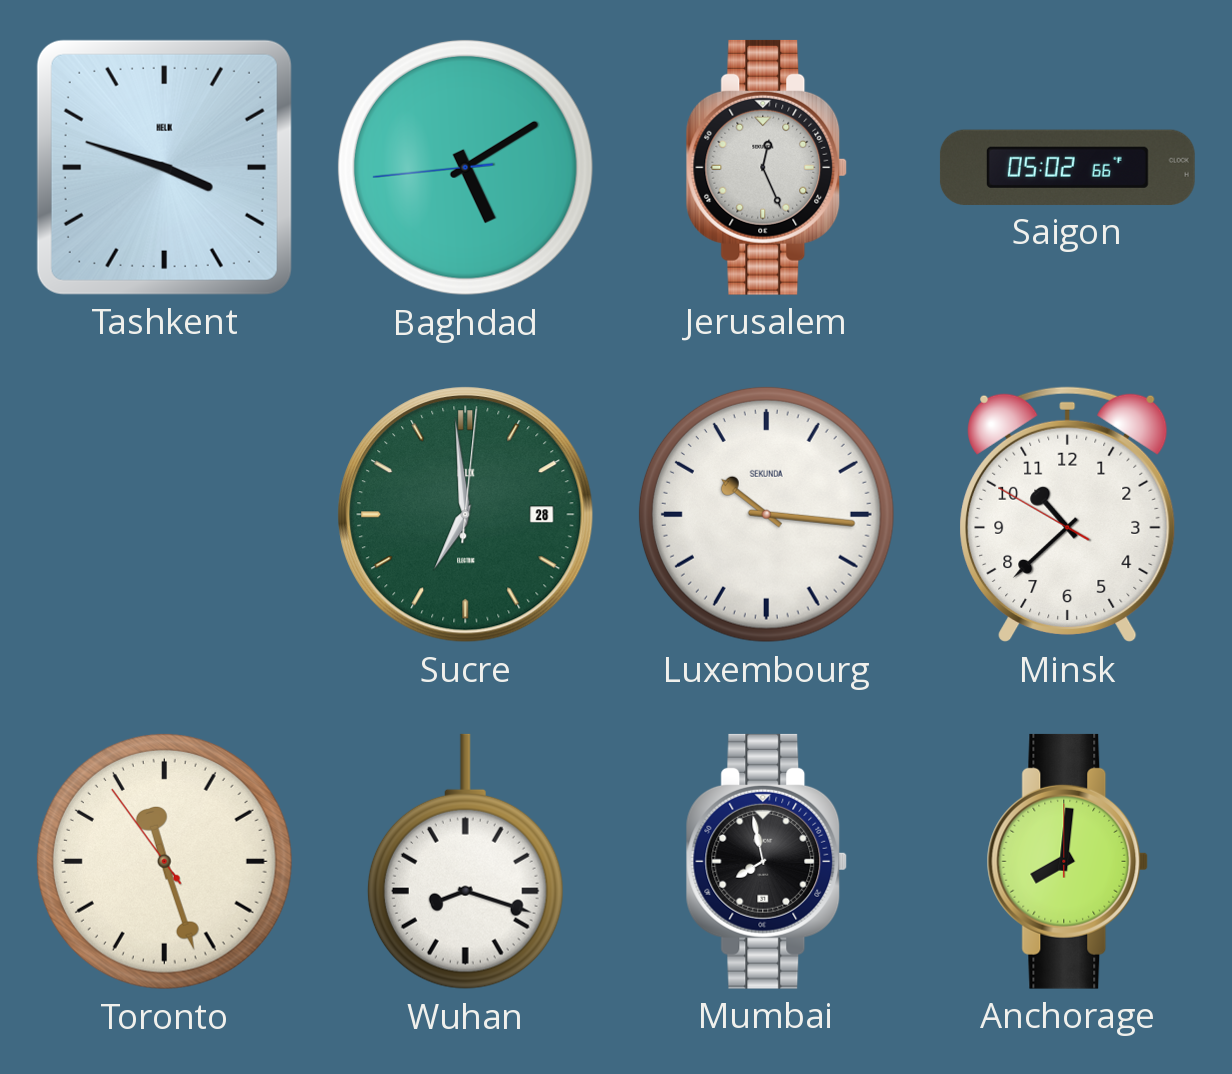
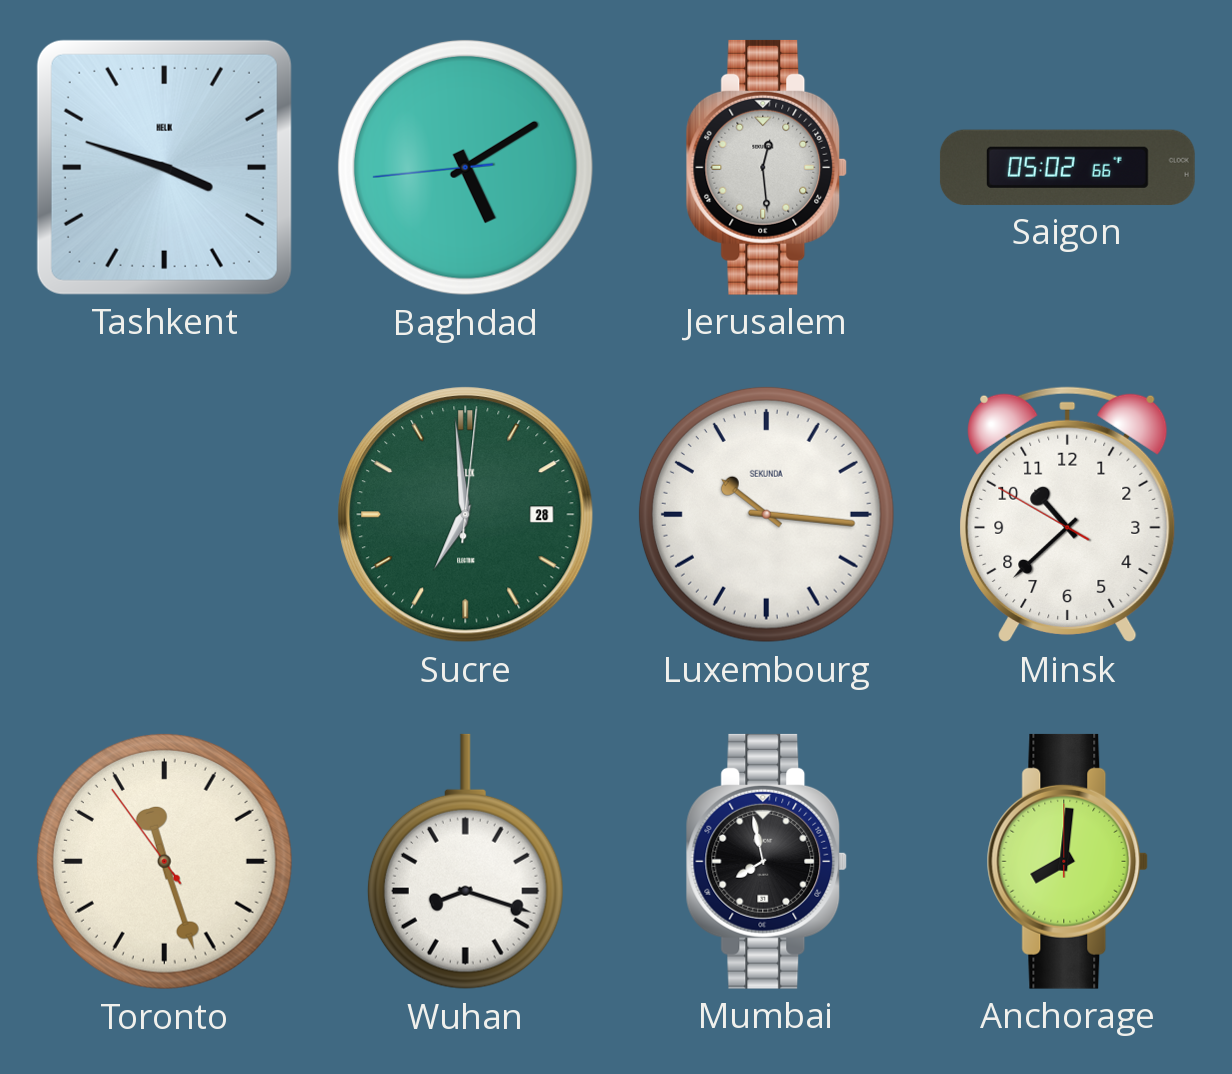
Jerusalem: 12:26 -> 12:29
